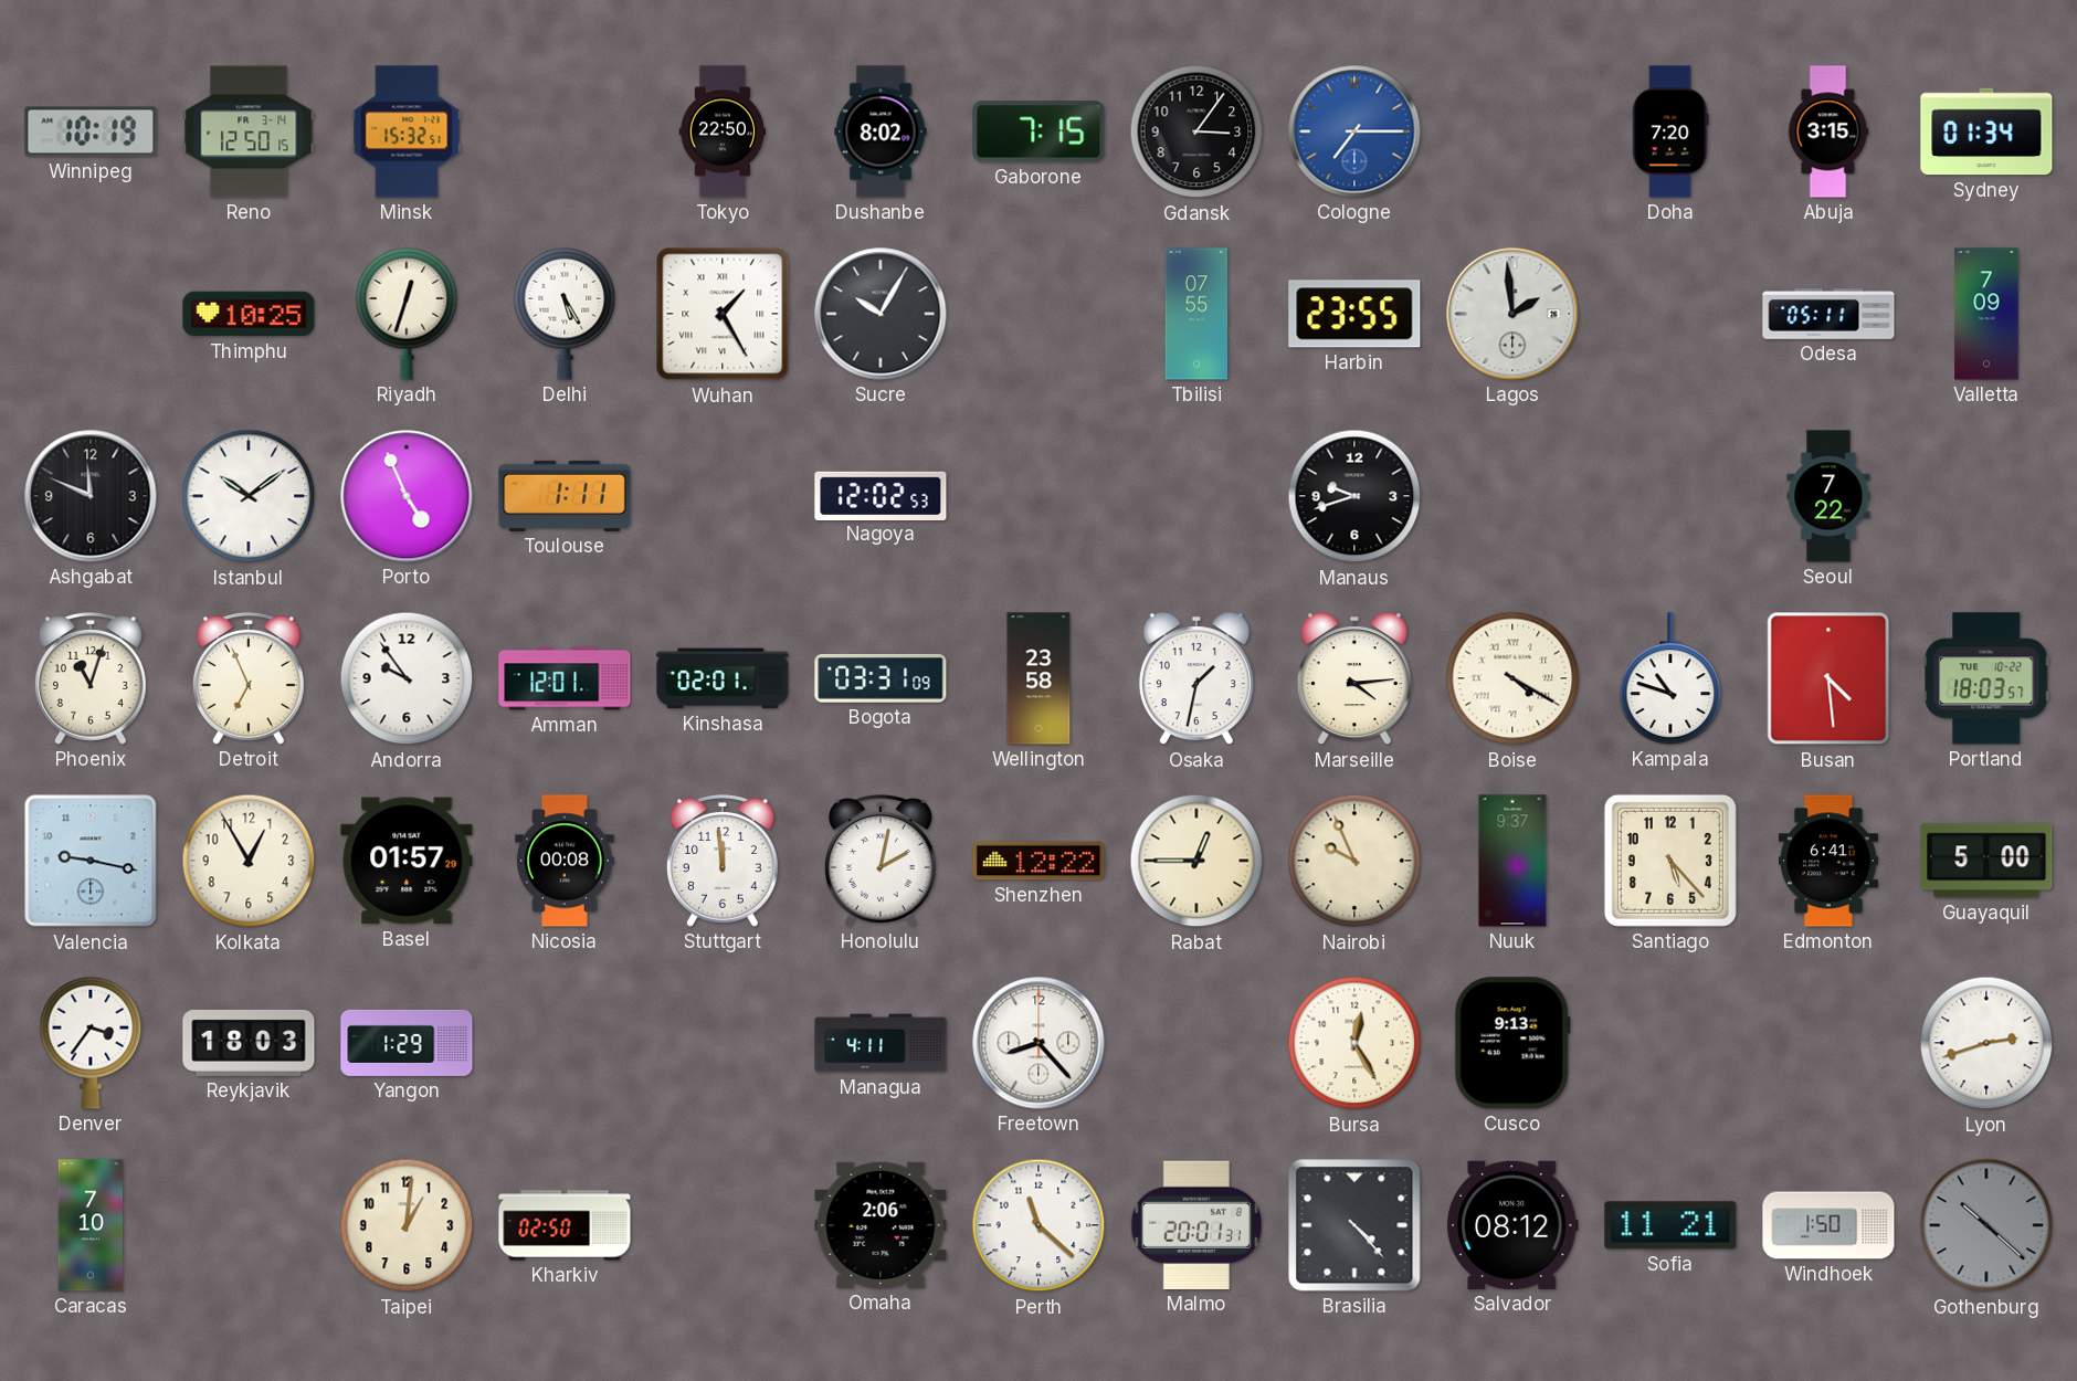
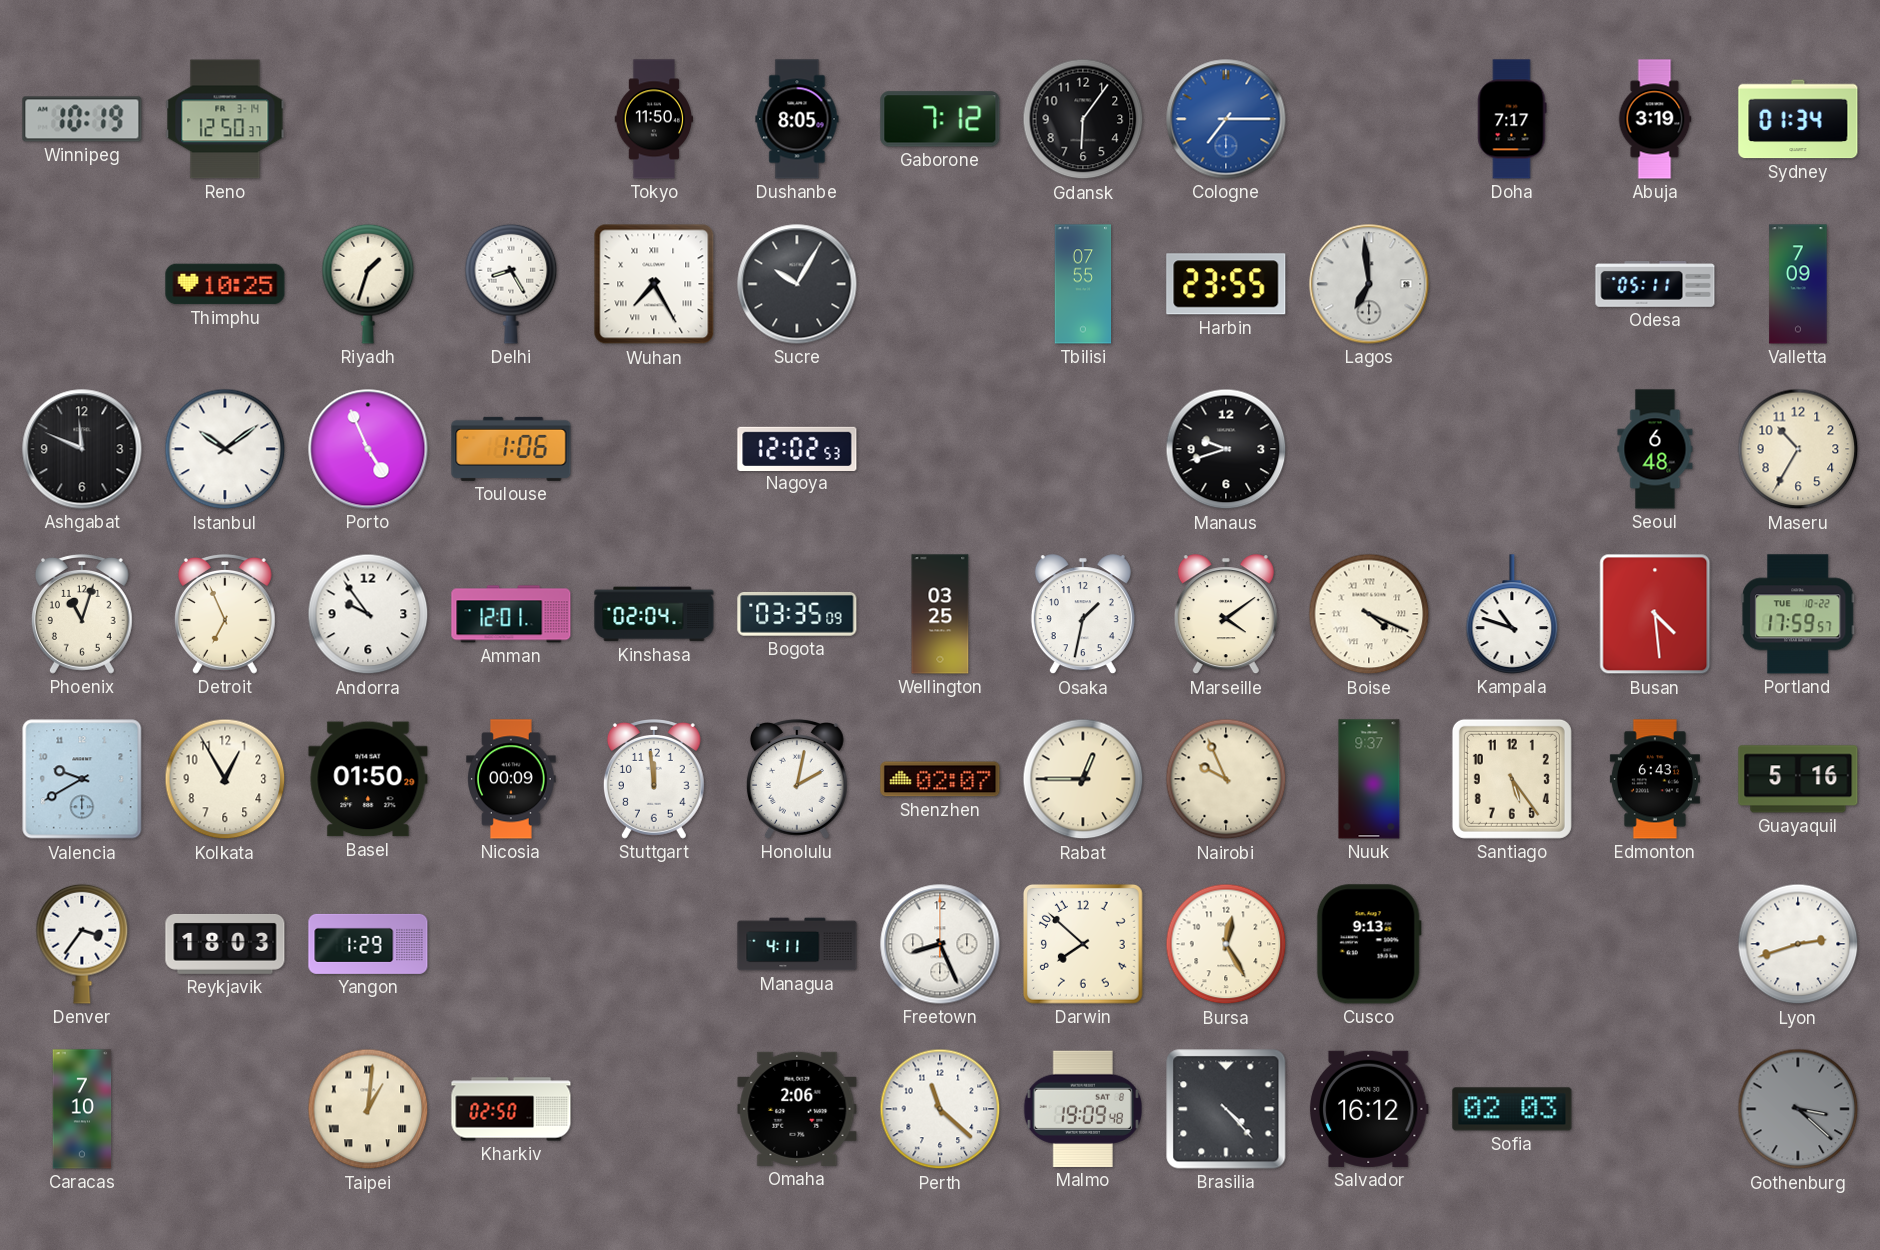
Reno: 12:50:15 -> 12:50:37
Minsk: 15:32 -> none
Tokyo: 22:50 -> 11:50
Dushanbe: 8:02 -> 8:05
Gaborone: 7:15 -> 7:12
Gdansk: 3:06 -> 6:06
Doha: 7:20 -> 7:17
Abuja: 3:15 -> 3:19
Riyadh: 12:33 -> 1:33
Delhi: 5:25 -> 8:25
Wuhan: 1:25 -> 7:25
Lagos: 1:59 -> 6:59
Toulouse: 1:11 -> 1:06
Seoul: 7:22 -> 6:48
Maseru: none -> 10:35
Kinshasa: 02:01 -> 02:04
Bogota: 03:31 -> 03:35
Wellington: 23:58 -> 03:25
Marseille: 4:14 -> 4:09
Boise: 4:20 -> 4:19
Portland: 18:03 -> 17:59
Valencia: 9:17 -> 9:40
Basel: 01:57 -> 01:50
Nicosia: 00:08 -> 00:09
Shenzhen: 12:22 -> 02:07
Santiago: 5:23 -> 5:24
Edmonton: 6:41 -> 6:43
Guayaquil: 5:00 -> 5:16
Freetown: 8:23 -> 8:26
Darwin: none -> 7:52
Taipei numerals: Arabic -> Roman
Malmo: 20:01 -> 19:09
Salvador: 08:12 -> 16:12
Sofia: 11:21 -> 02:03
Windhoek: 1:50 -> none
Gothenburg: 10:22 -> 3:22
